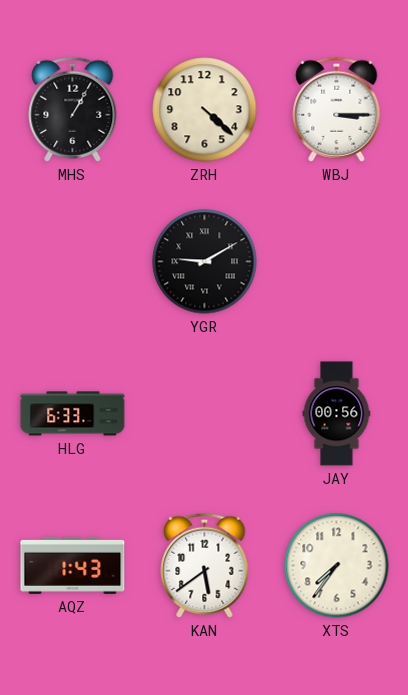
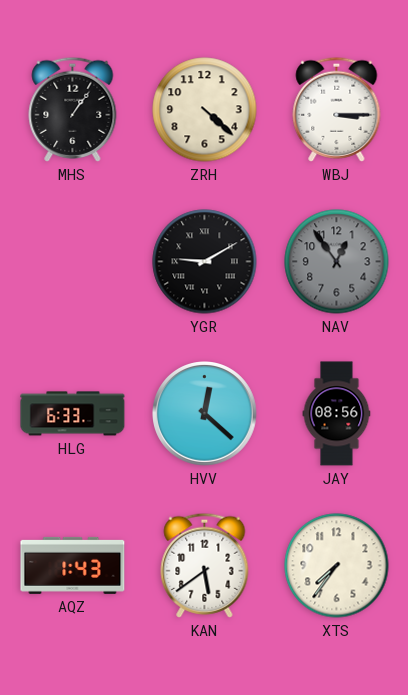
MHS: 1:05 -> 1:06
NAV: none -> 12:54
HVV: none -> 12:22
JAY: 00:56 -> 08:56
